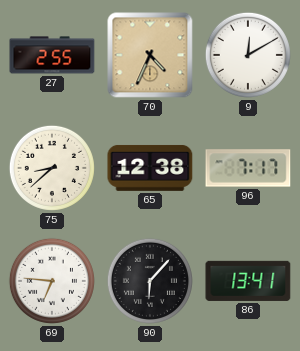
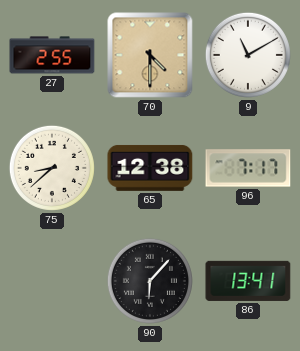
70: 4:34 -> 4:30
9: 12:10 -> 11:10
69: 6:46 -> none
